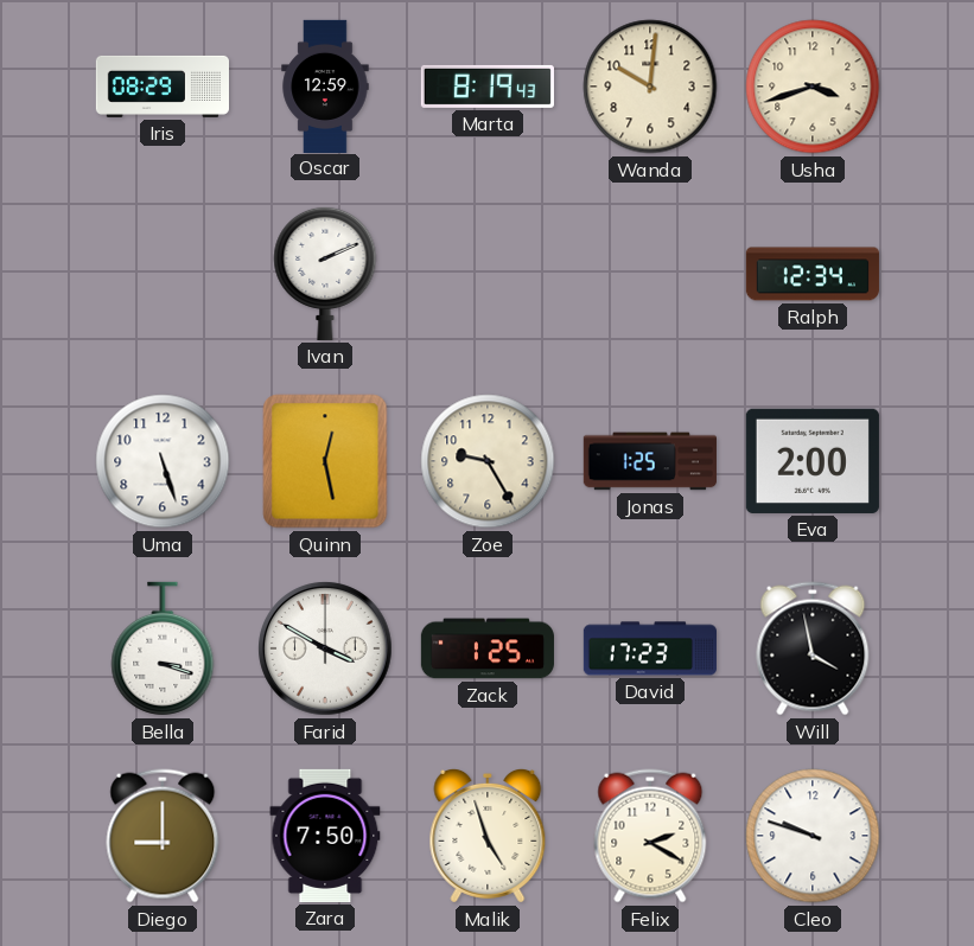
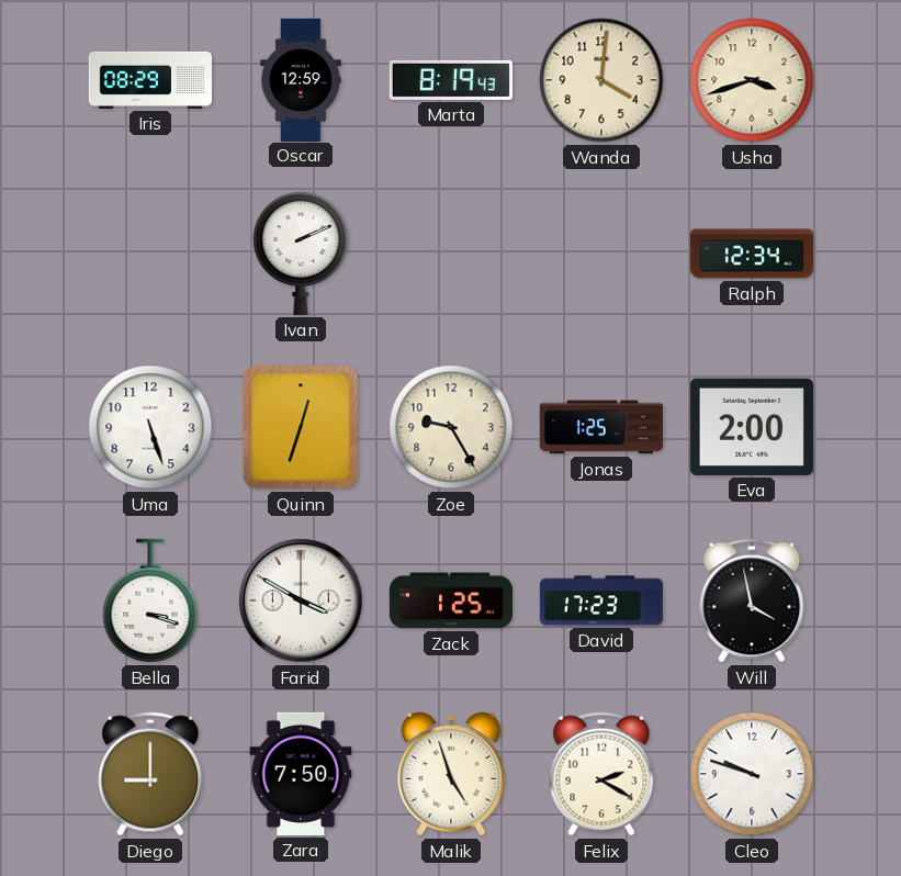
Wanda: 10:01 -> 4:01
Quinn: 12:28 -> 12:33
